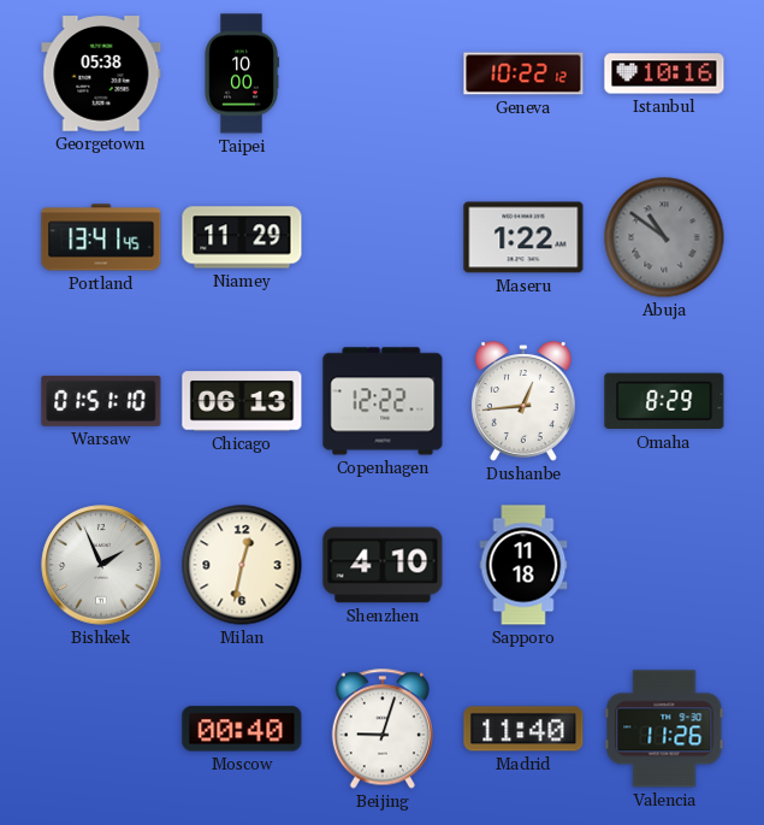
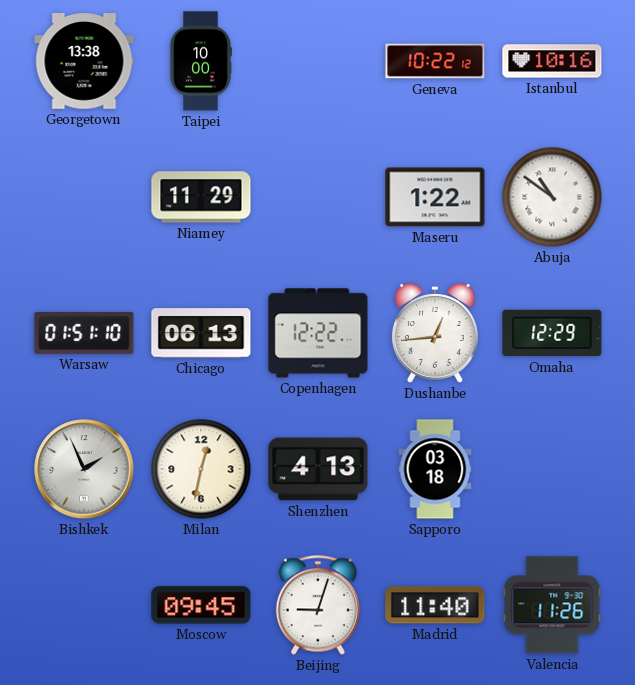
Georgetown: 05:38 -> 13:38
Portland: 13:41 -> none
Abuja dial: grey -> white
Omaha: 8:29 -> 12:29
Shenzhen: 4:10 -> 4:13
Sapporo: 11:18 -> 03:18
Moscow: 00:40 -> 09:45
